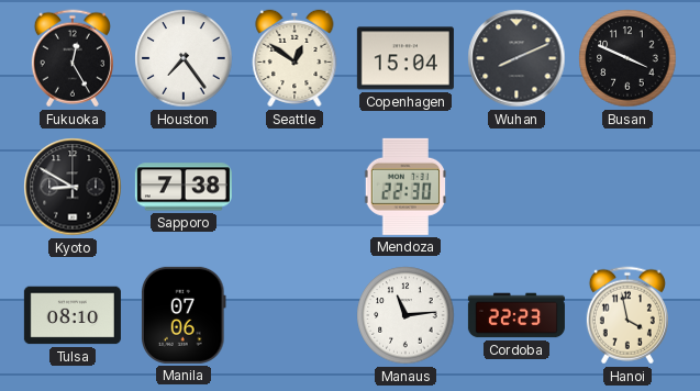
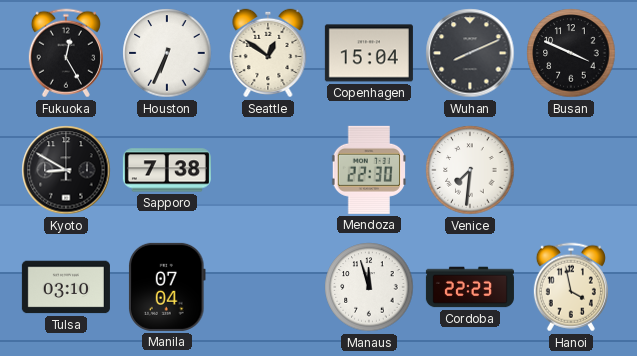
Houston: 7:24 -> 6:34
Venice: none -> 7:31
Tulsa: 08:10 -> 03:10
Manila: 07:06 -> 07:04
Manaus: 11:14 -> 11:57
